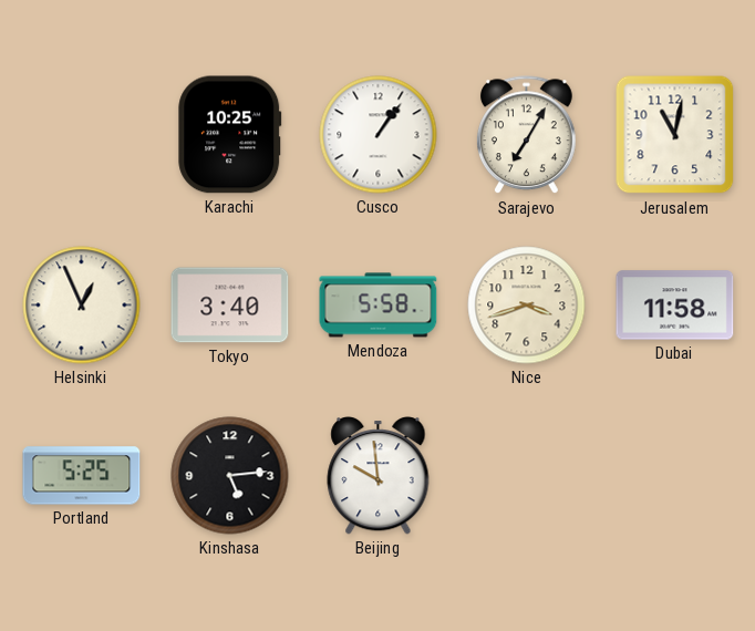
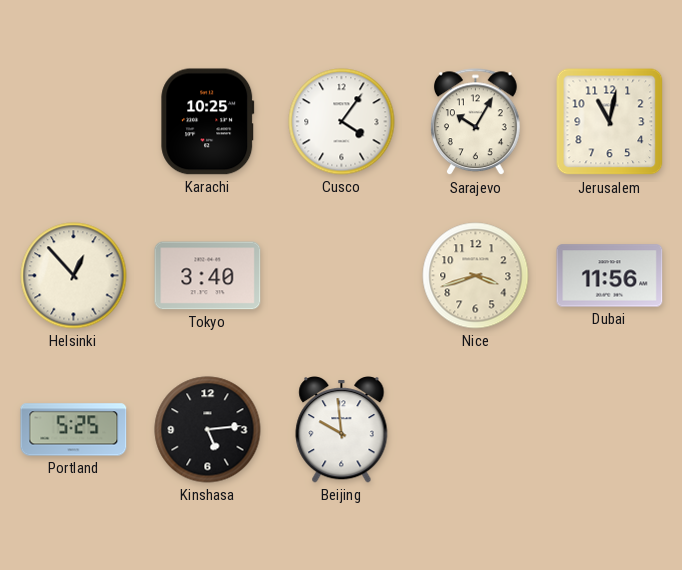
Cusco: 1:06 -> 4:06
Sarajevo: 7:05 -> 10:05
Helsinki: 12:56 -> 12:53
Mendoza: 5:58 -> none
Dubai: 11:58 -> 11:56
